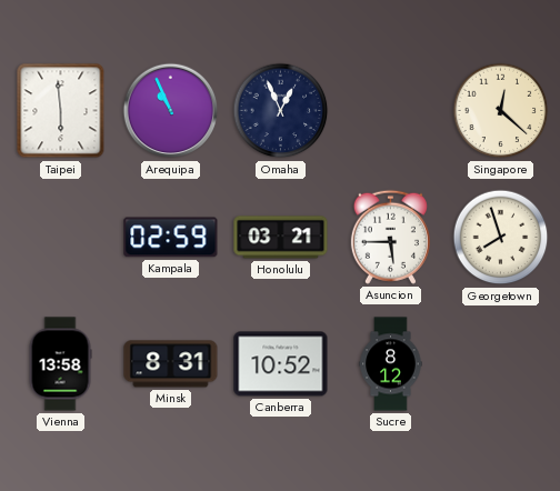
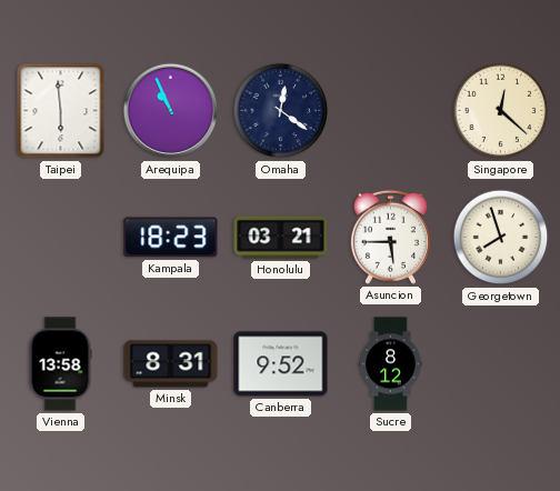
Omaha: 12:56 -> 12:21
Kampala: 02:59 -> 18:23
Canberra: 10:52 -> 9:52
